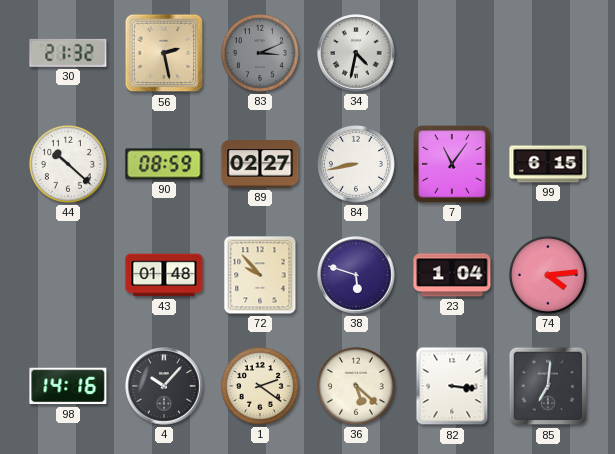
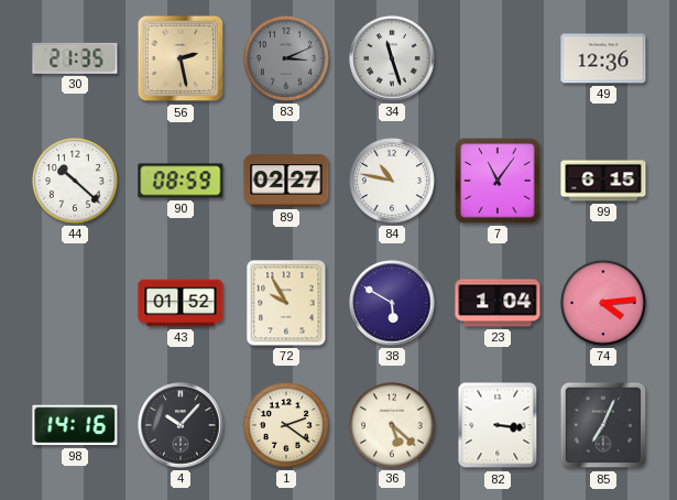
30: 21:32 -> 21:35
34: 4:32 -> 11:27
49: none -> 12:36
84: 8:43 -> 10:47
43: 01:48 -> 01:52
72: 9:53 -> 9:55
38: 5:48 -> 5:50
85: 7:01 -> 7:04
